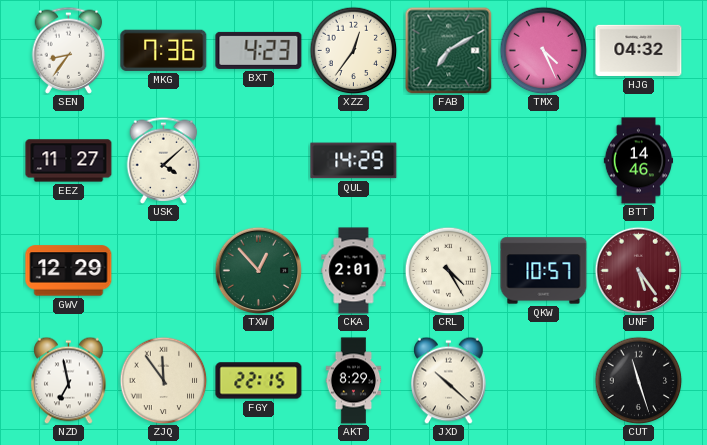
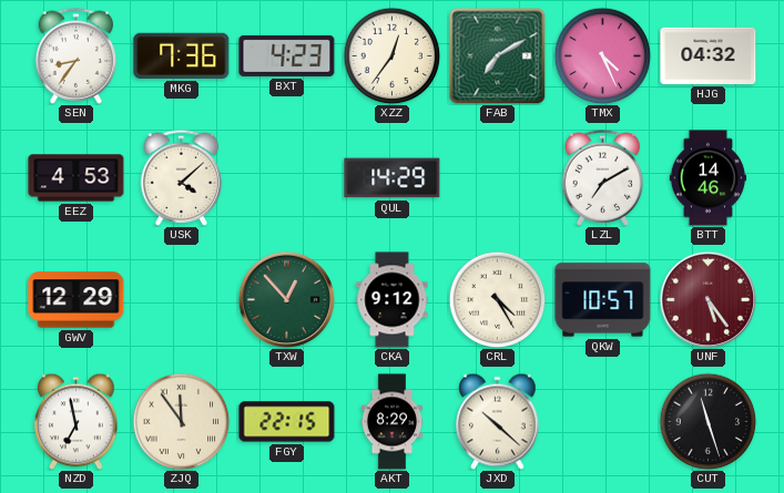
EEZ: 11:27 -> 4:53
LZL: none -> 7:10
CKA: 2:01 -> 9:12
